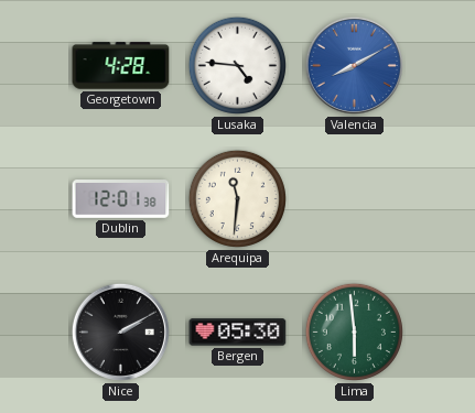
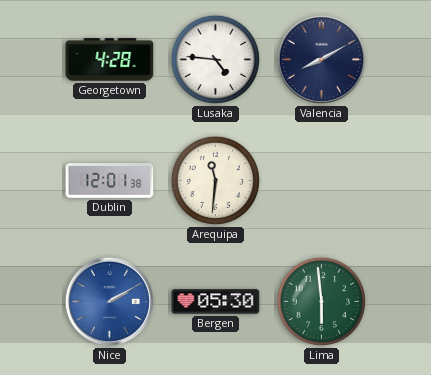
Valencia dial: blue -> navy
Nice dial: black -> blue
